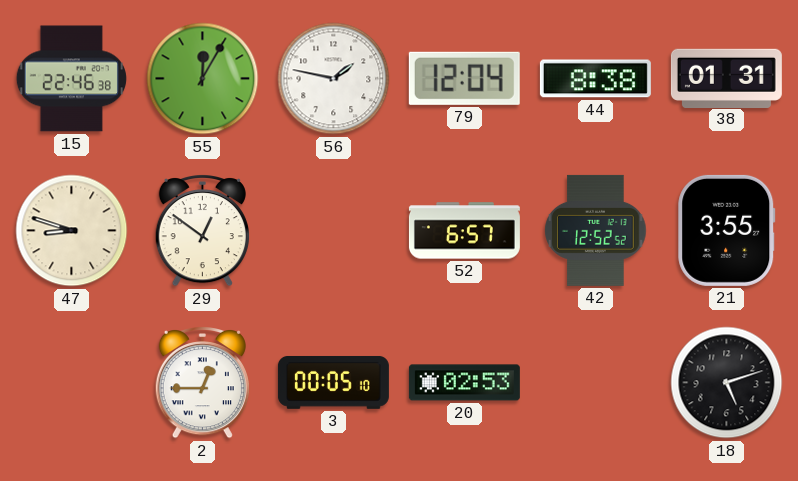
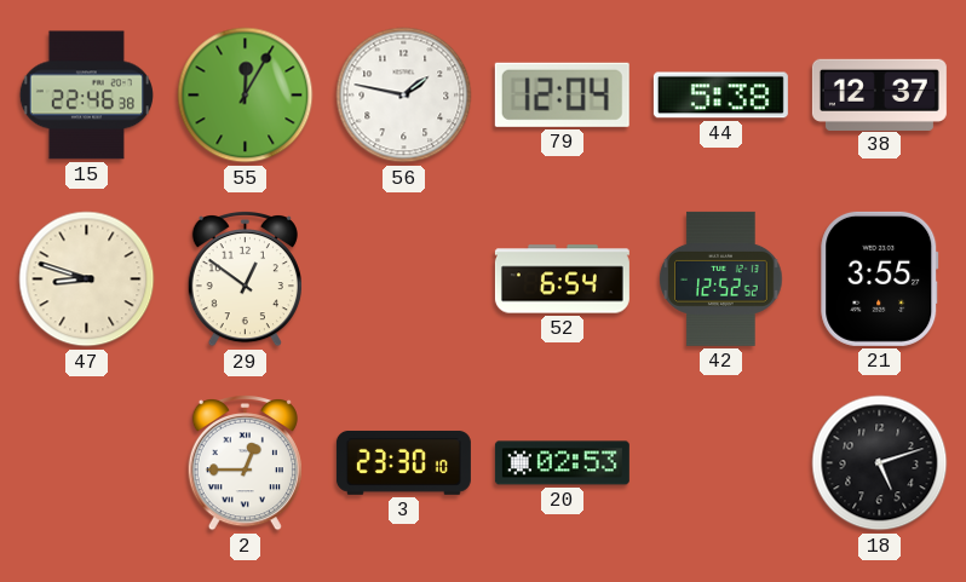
44: 8:38 -> 5:38
38: 01:31 -> 12:37
52: 6:57 -> 6:54
3: 00:05 -> 23:30
